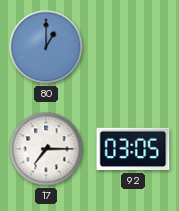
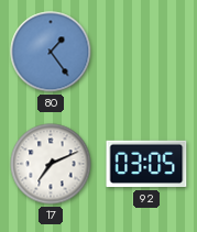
80: 1:00 -> 1:24
17: 7:15 -> 7:11
